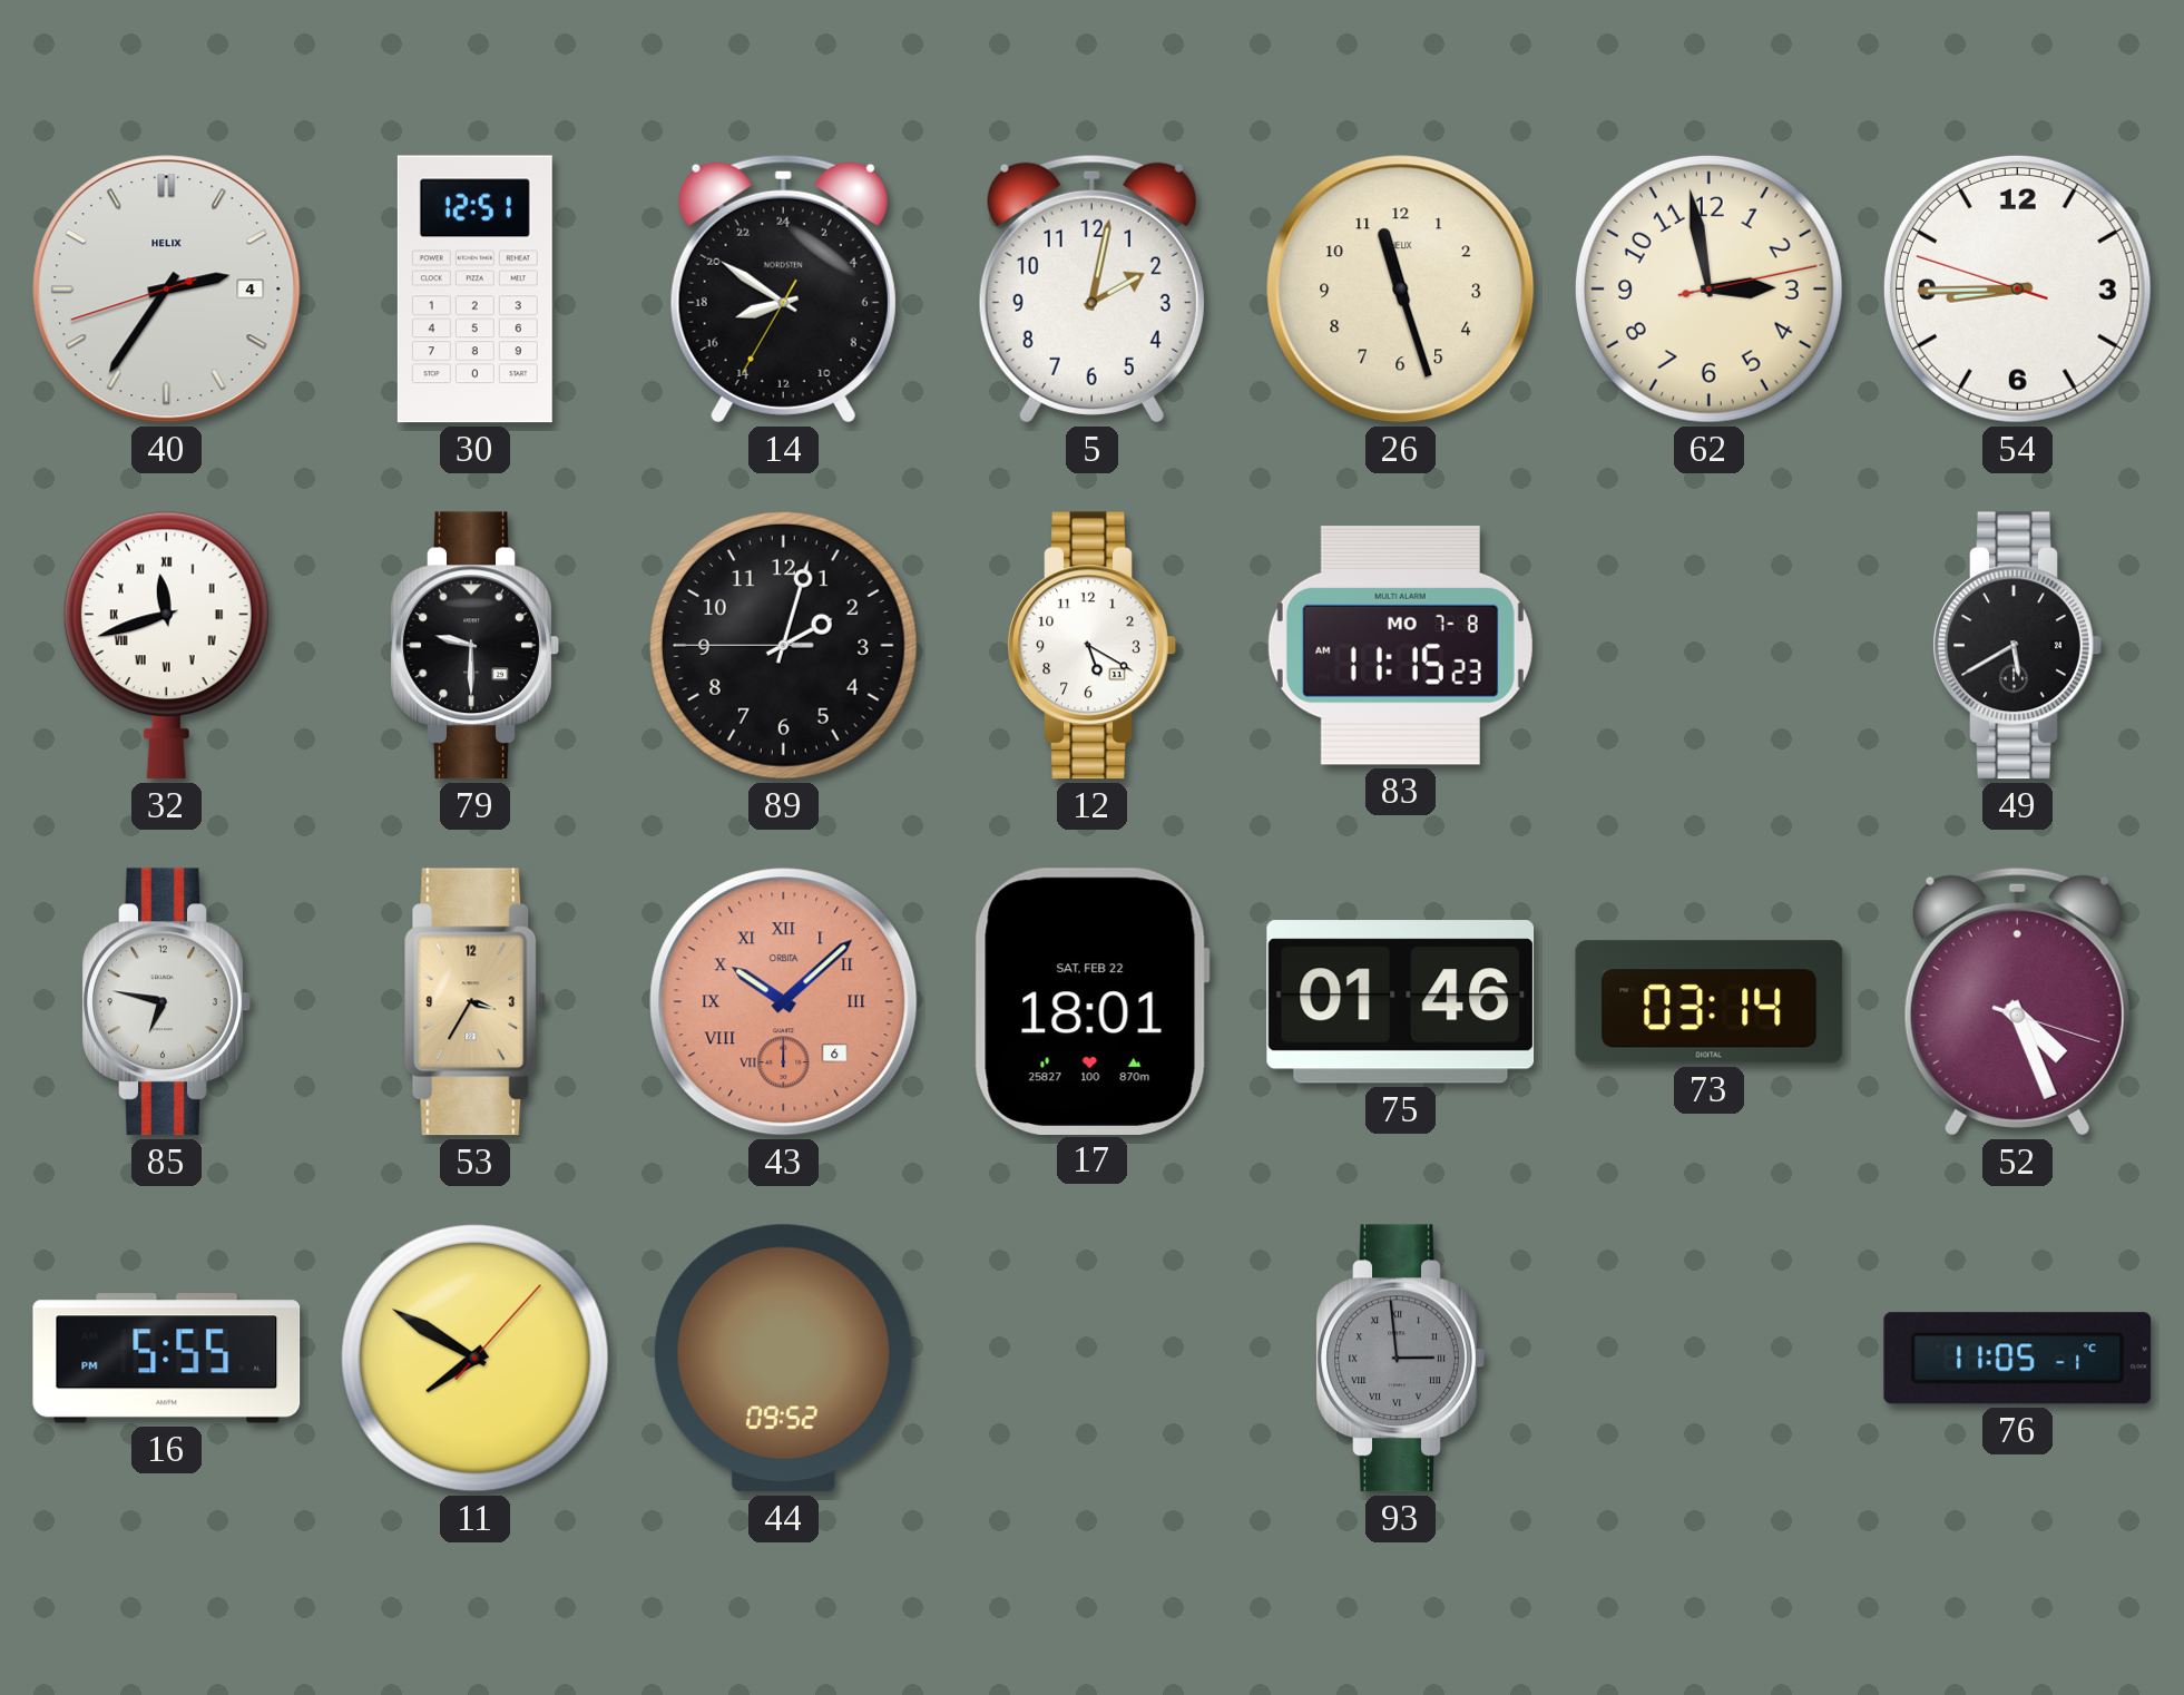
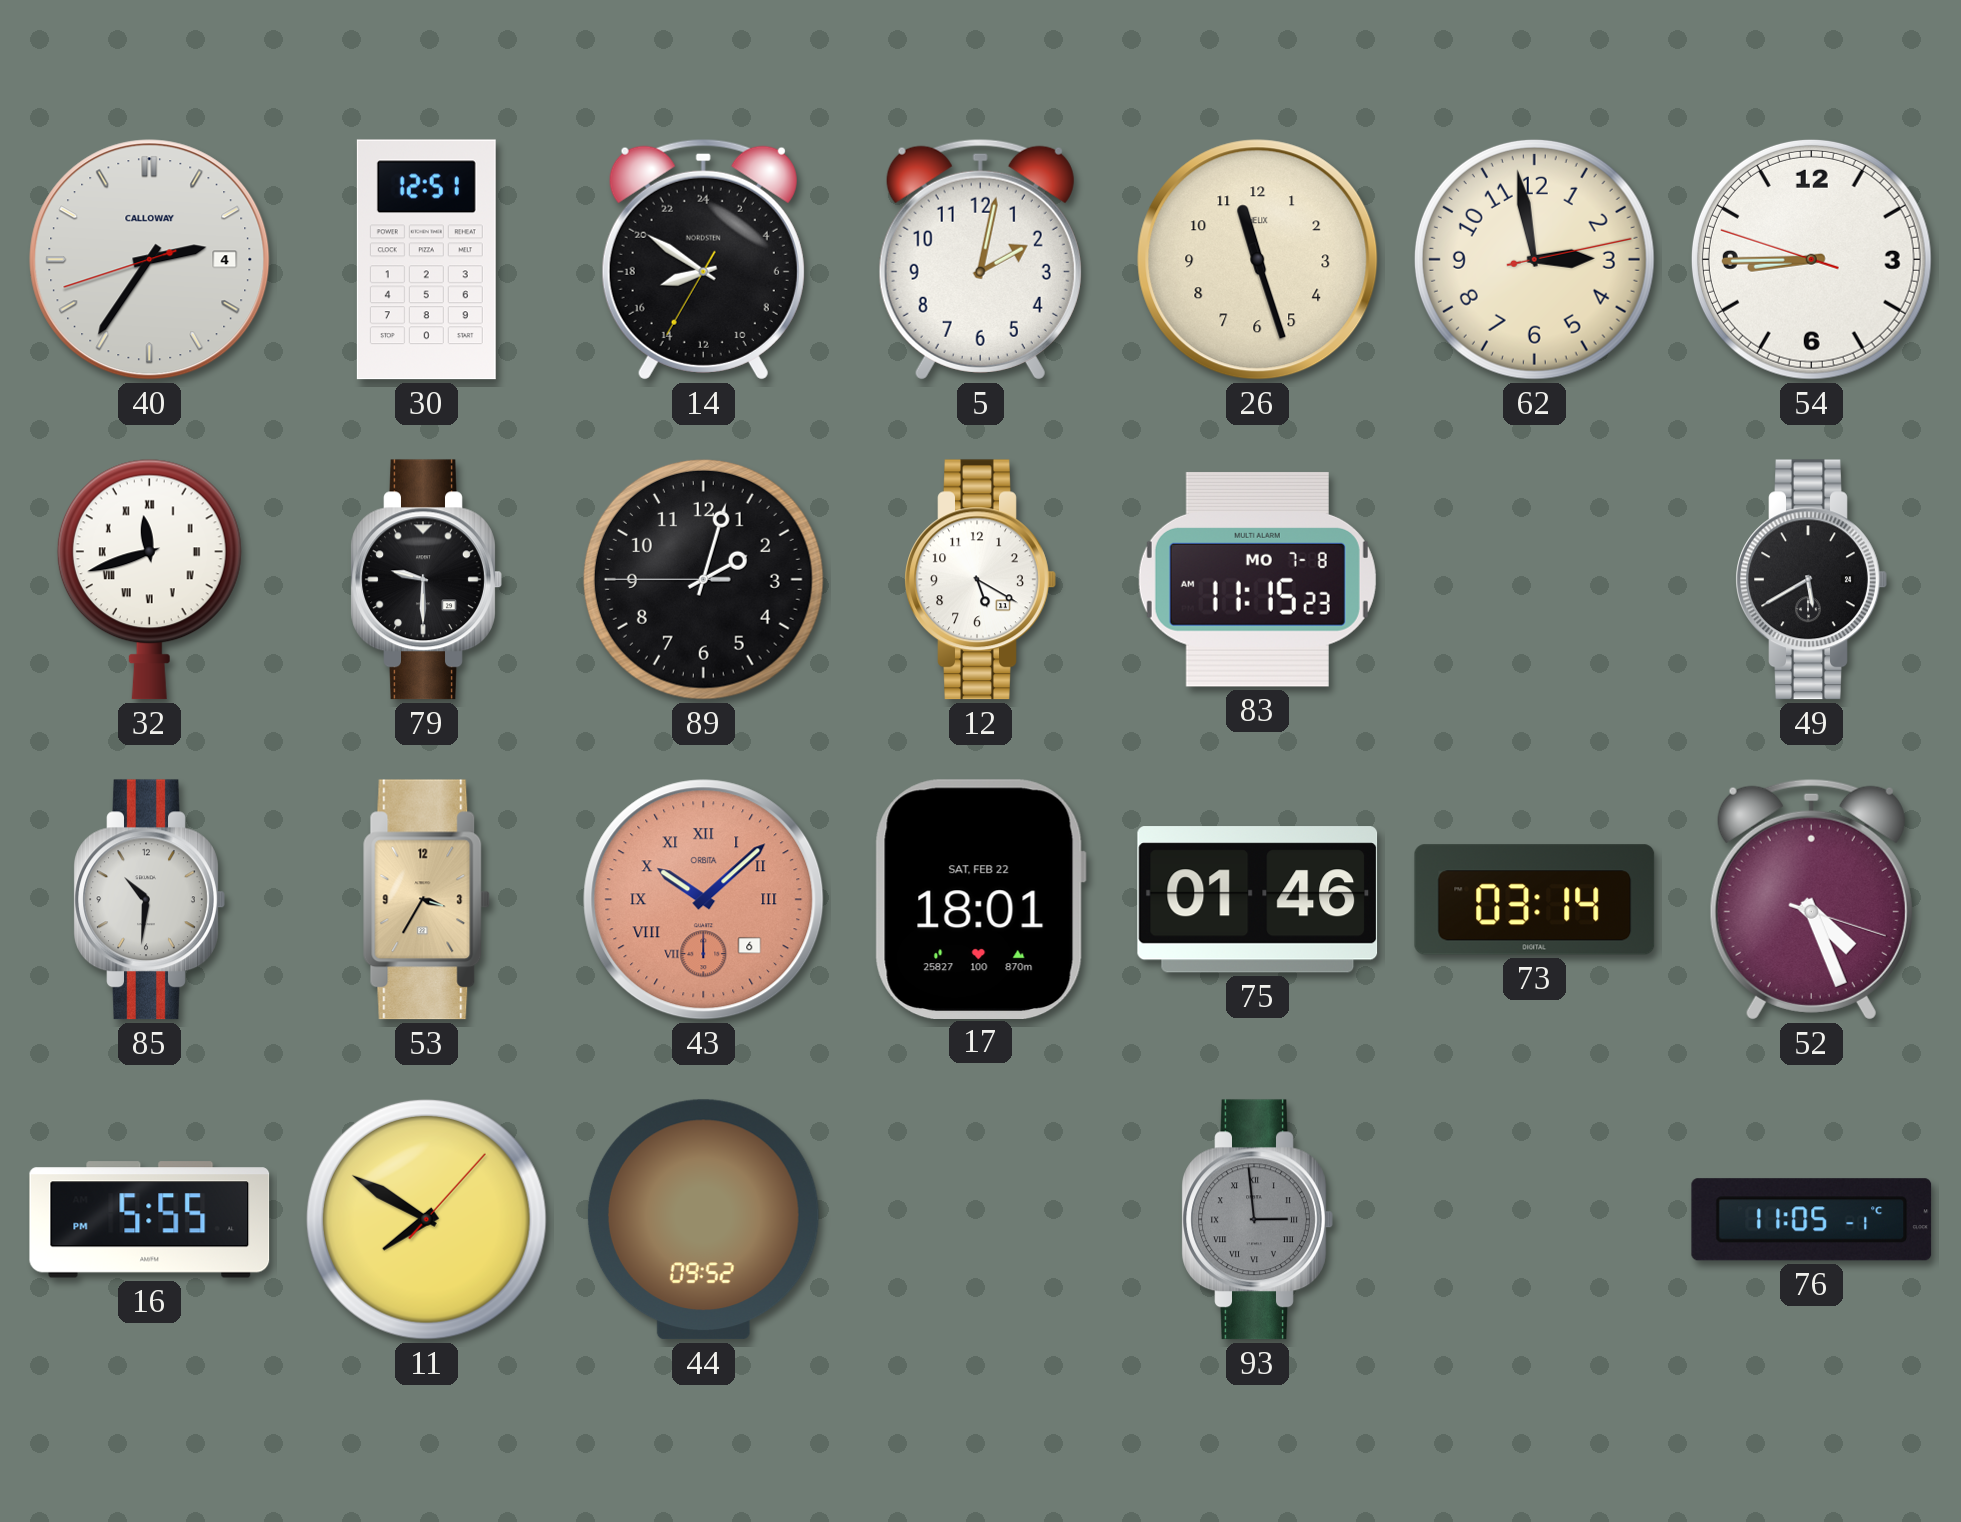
40 brand: HELIX -> CALLOWAY
85: 6:47 -> 10:31
